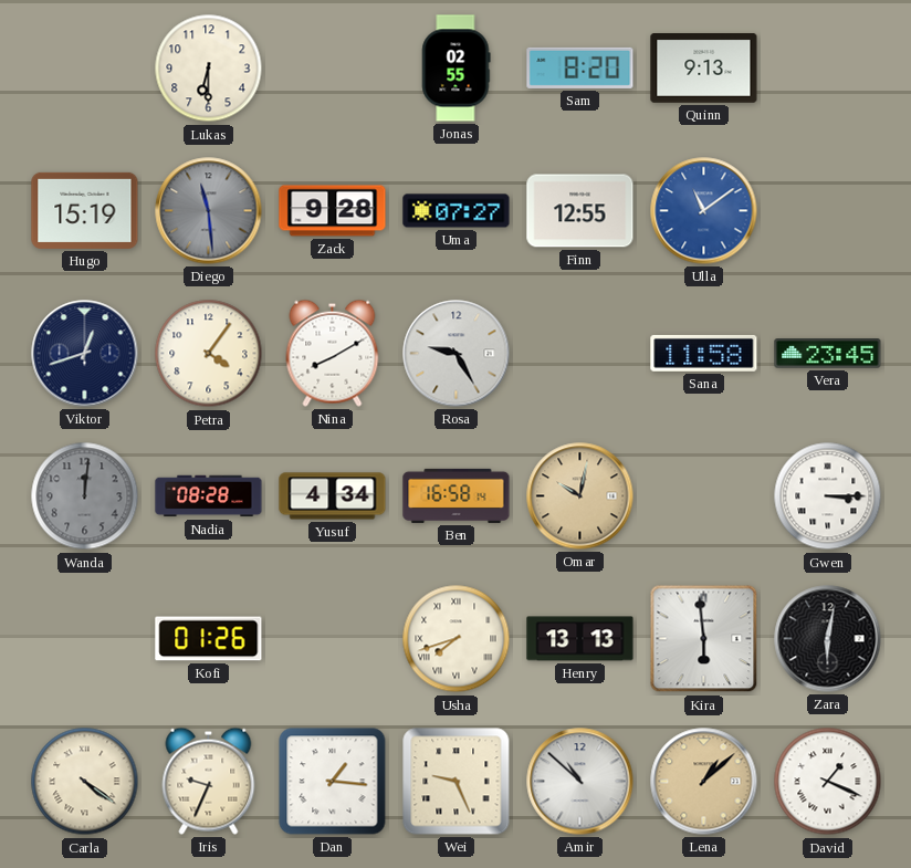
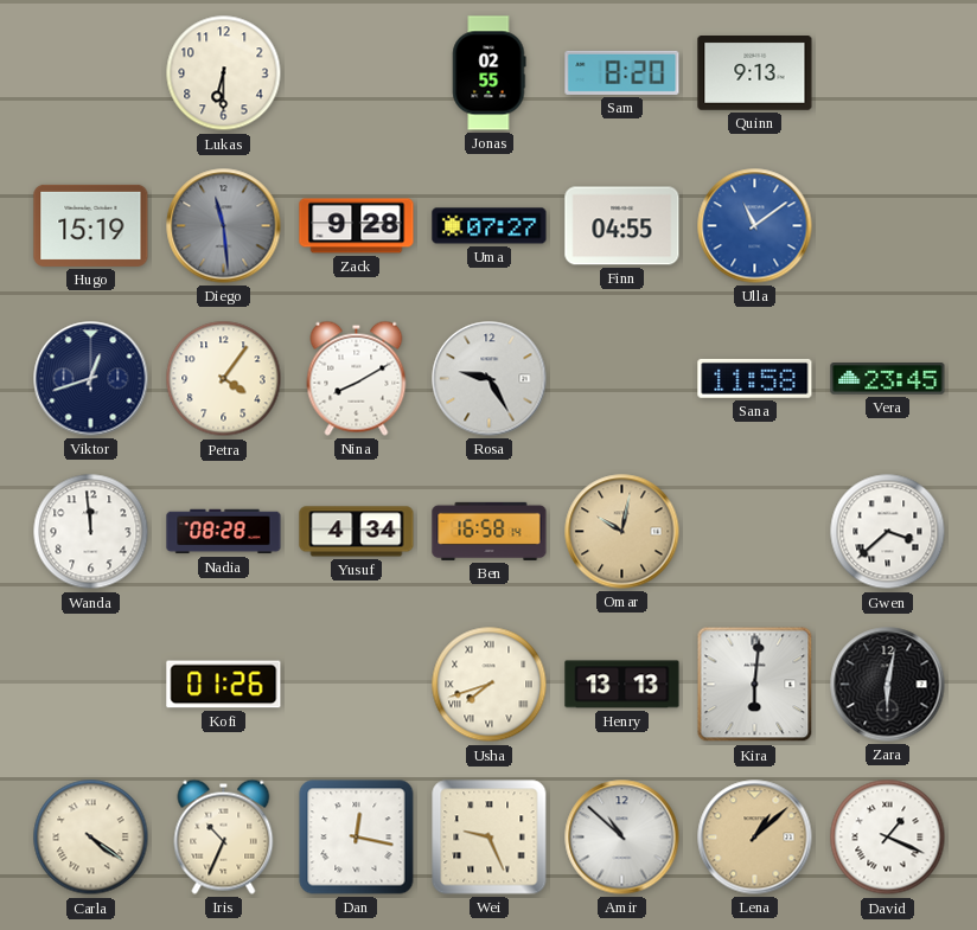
Finn: 12:55 -> 04:55
Wanda: 12:01 -> 11:59
Wanda dial: grey -> white
Gwen: 3:15 -> 3:38
Kira: 5:59 -> 6:01
Iris: 9:34 -> 10:34
Dan: 1:16 -> 12:17
